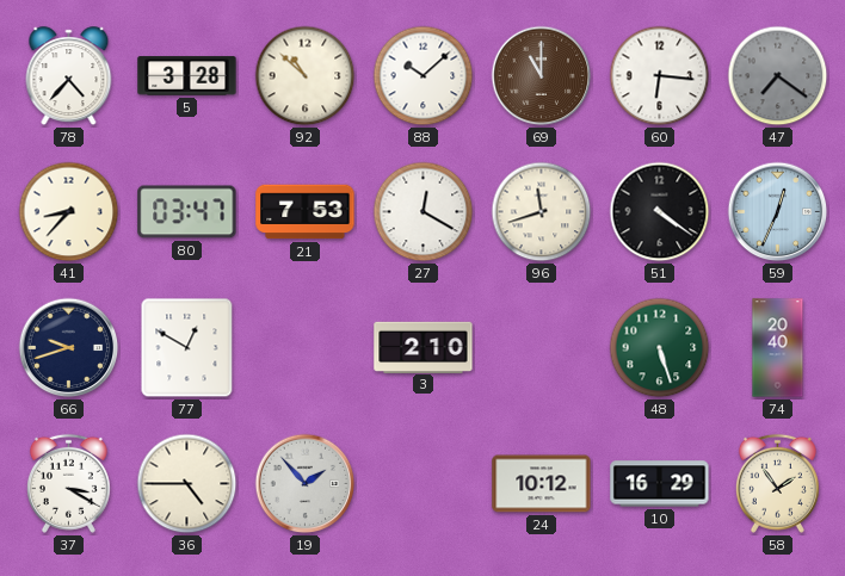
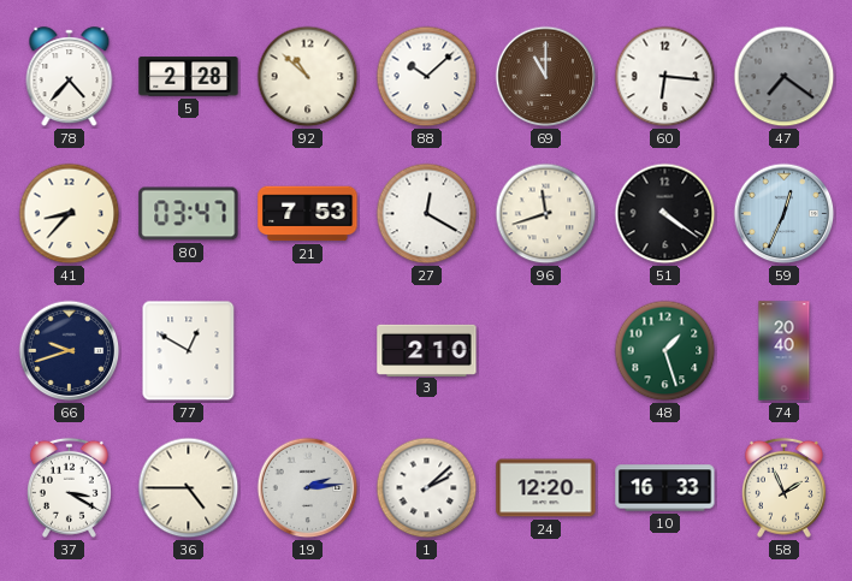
5: 3:28 -> 2:28
48: 5:27 -> 1:27
19: 1:53 -> 2:14
1: none -> 2:08
24: 10:12 -> 12:20
10: 16:29 -> 16:33
58: 1:54 -> 1:56
